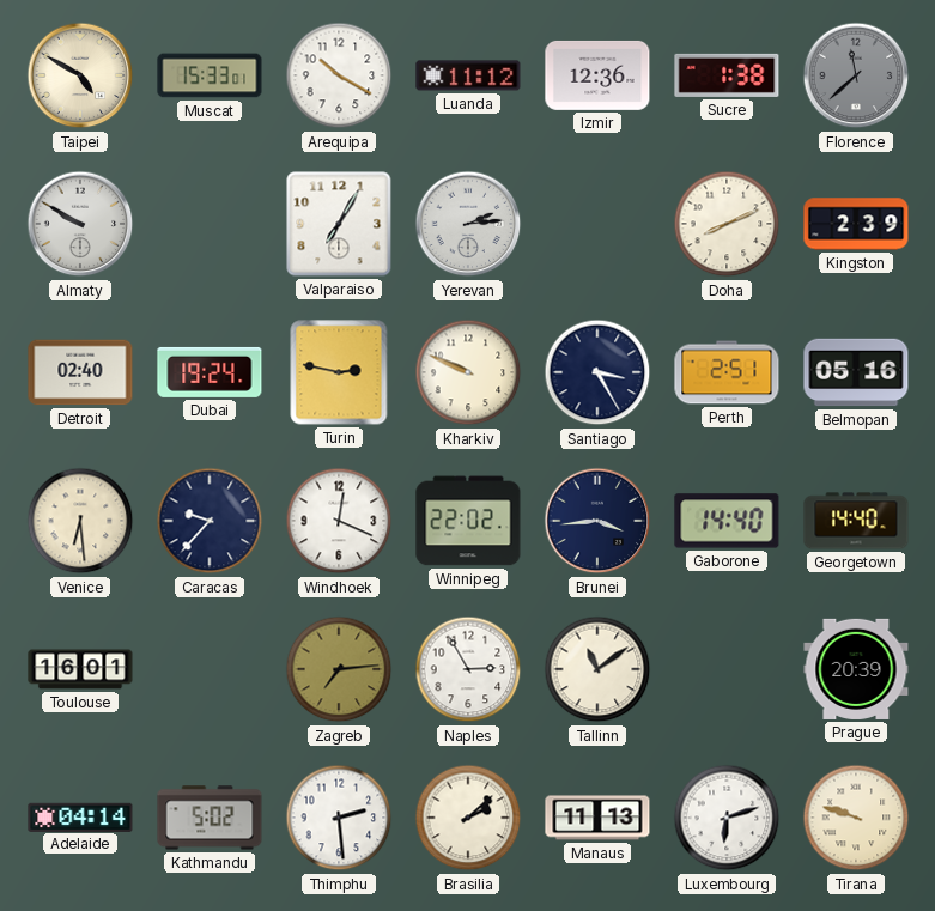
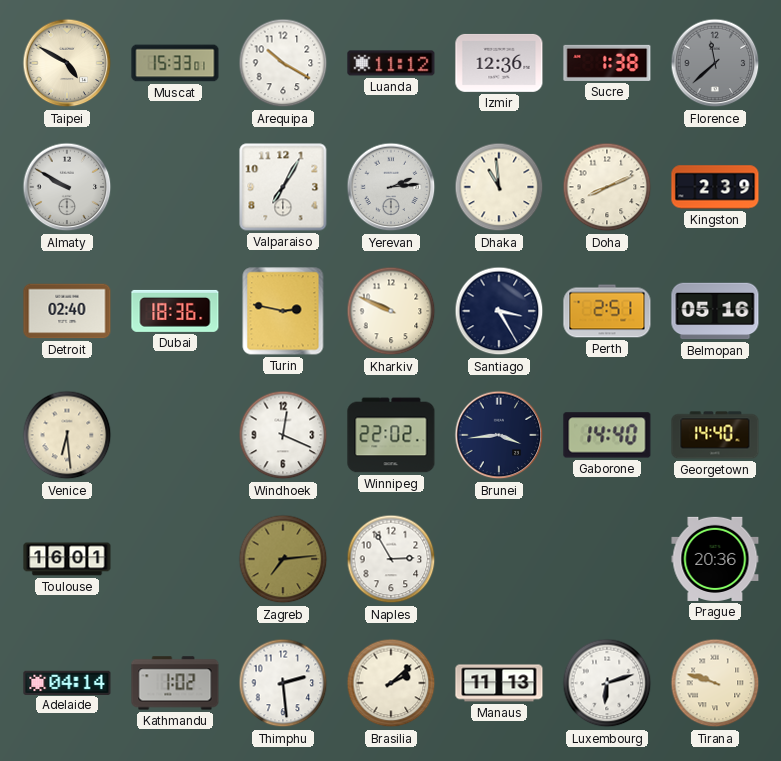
Dhaka: none -> 10:59
Dubai: 19:24 -> 18:36
Caracas: 9:37 -> none
Tallinn: 11:09 -> none
Prague: 20:39 -> 20:36
Kathmandu: 5:02 -> 1:02
